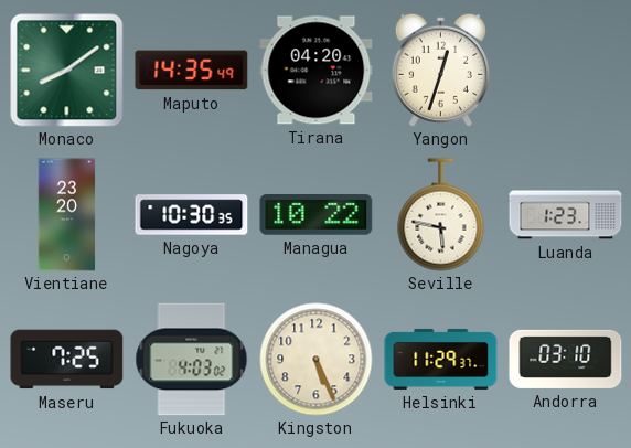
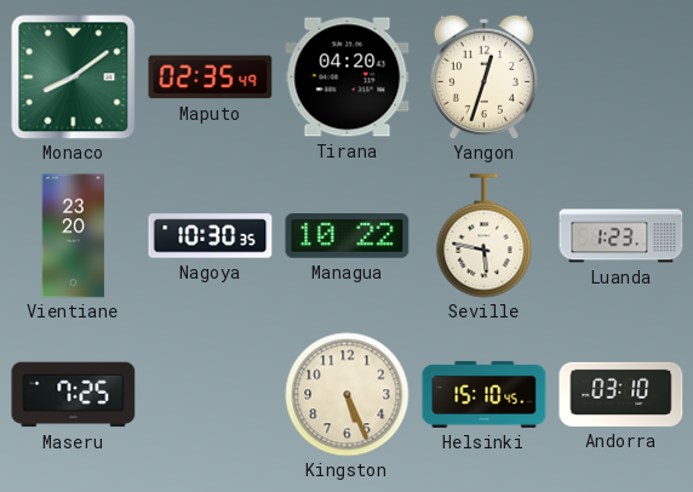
Maputo: 14:35 -> 02:35
Fukuoka: 4:03 -> none
Helsinki: 11:29 -> 15:10
